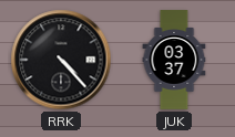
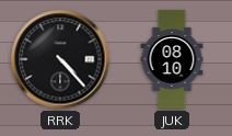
JUK: 03:37 -> 08:10
